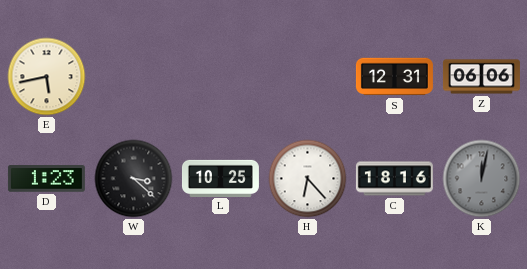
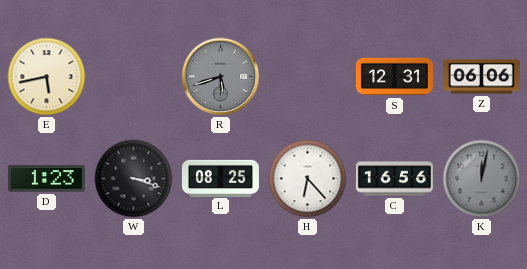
R: none -> 5:42
W: 3:22 -> 3:18
L: 10:25 -> 08:25
C: 18:16 -> 16:56
